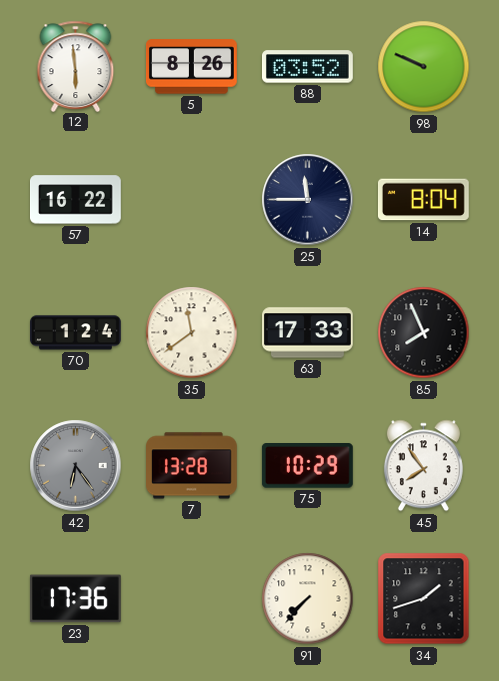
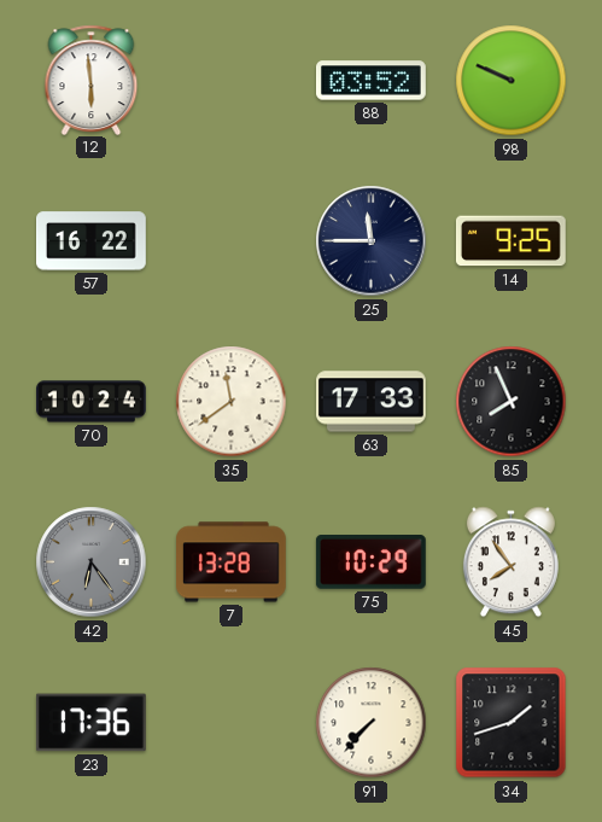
5: 8:26 -> none
14: 8:04 -> 9:25
70: 1:24 -> 10:24
